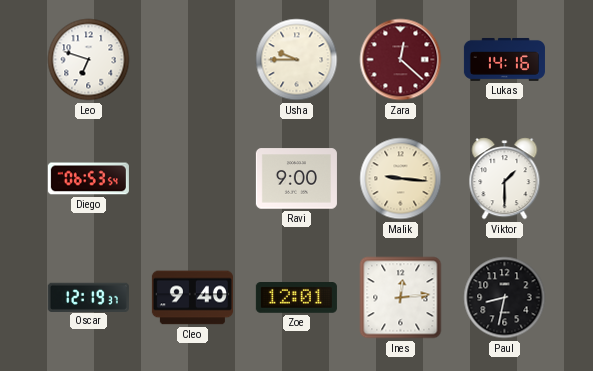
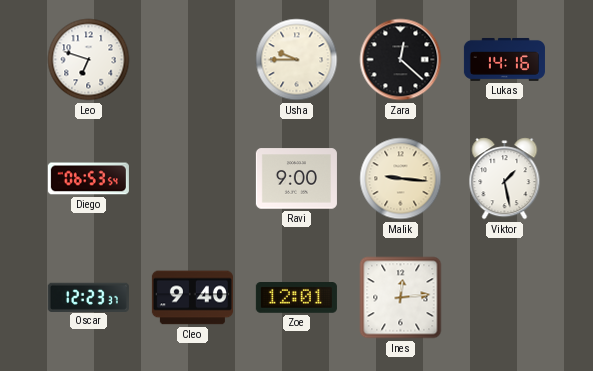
Zara dial: burgundy -> black
Viktor: 1:30 -> 1:28
Oscar: 12:19 -> 12:23
Paul: 8:32 -> none
